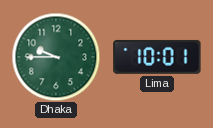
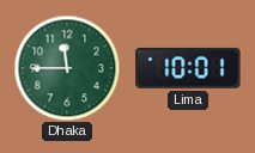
Dhaka: 9:45 -> 11:45
